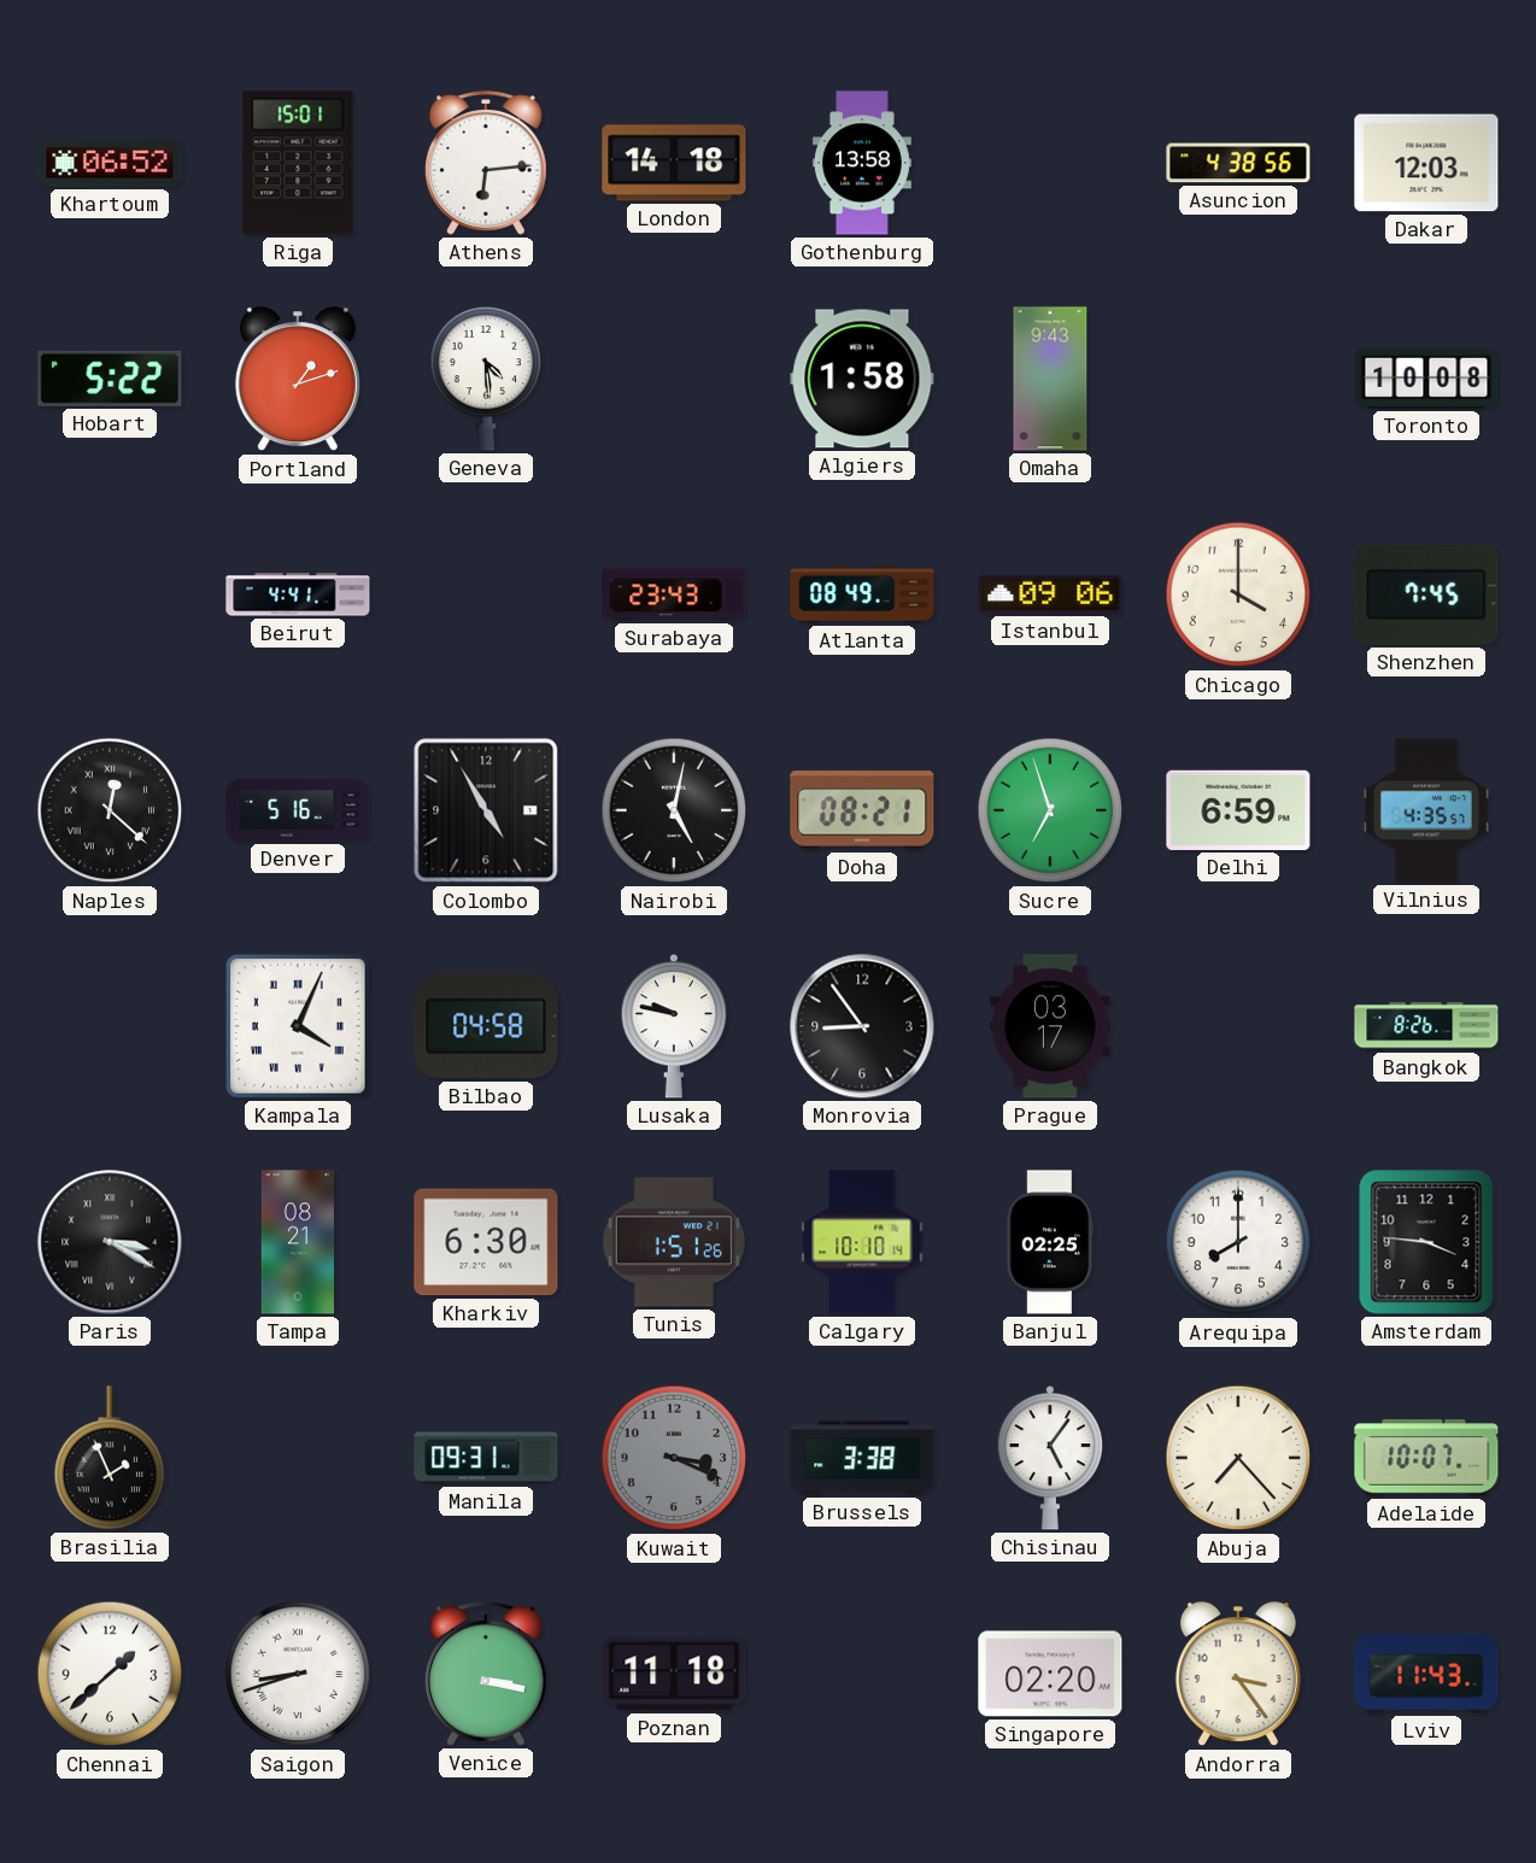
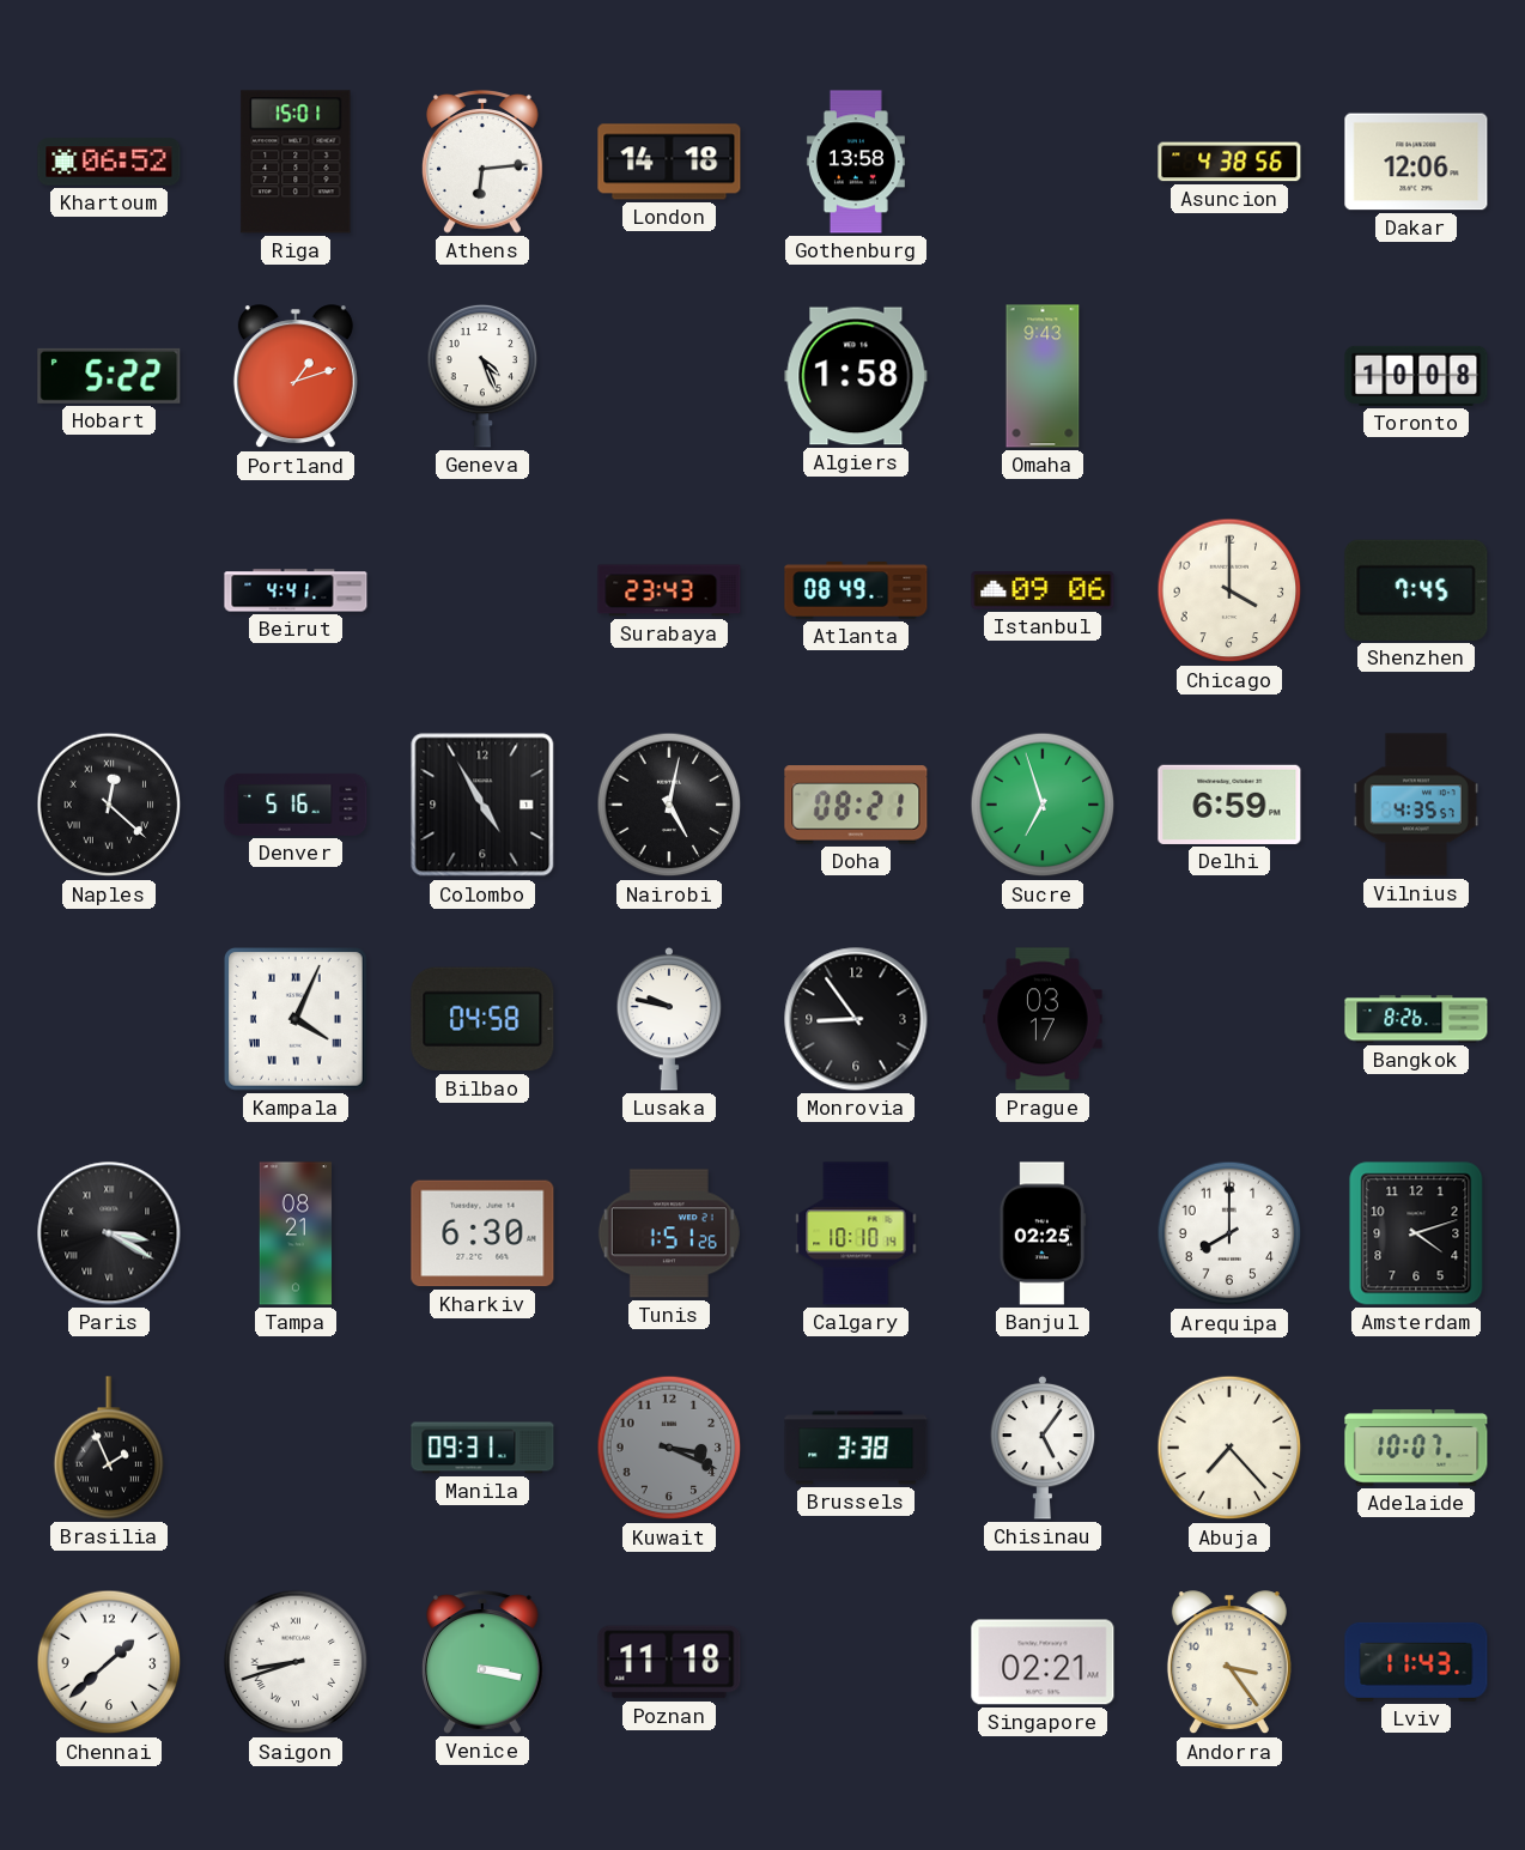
Dakar: 12:03 -> 12:06
Geneva: 4:29 -> 4:26
Amsterdam: 3:46 -> 4:12
Singapore: 02:20 -> 02:21
